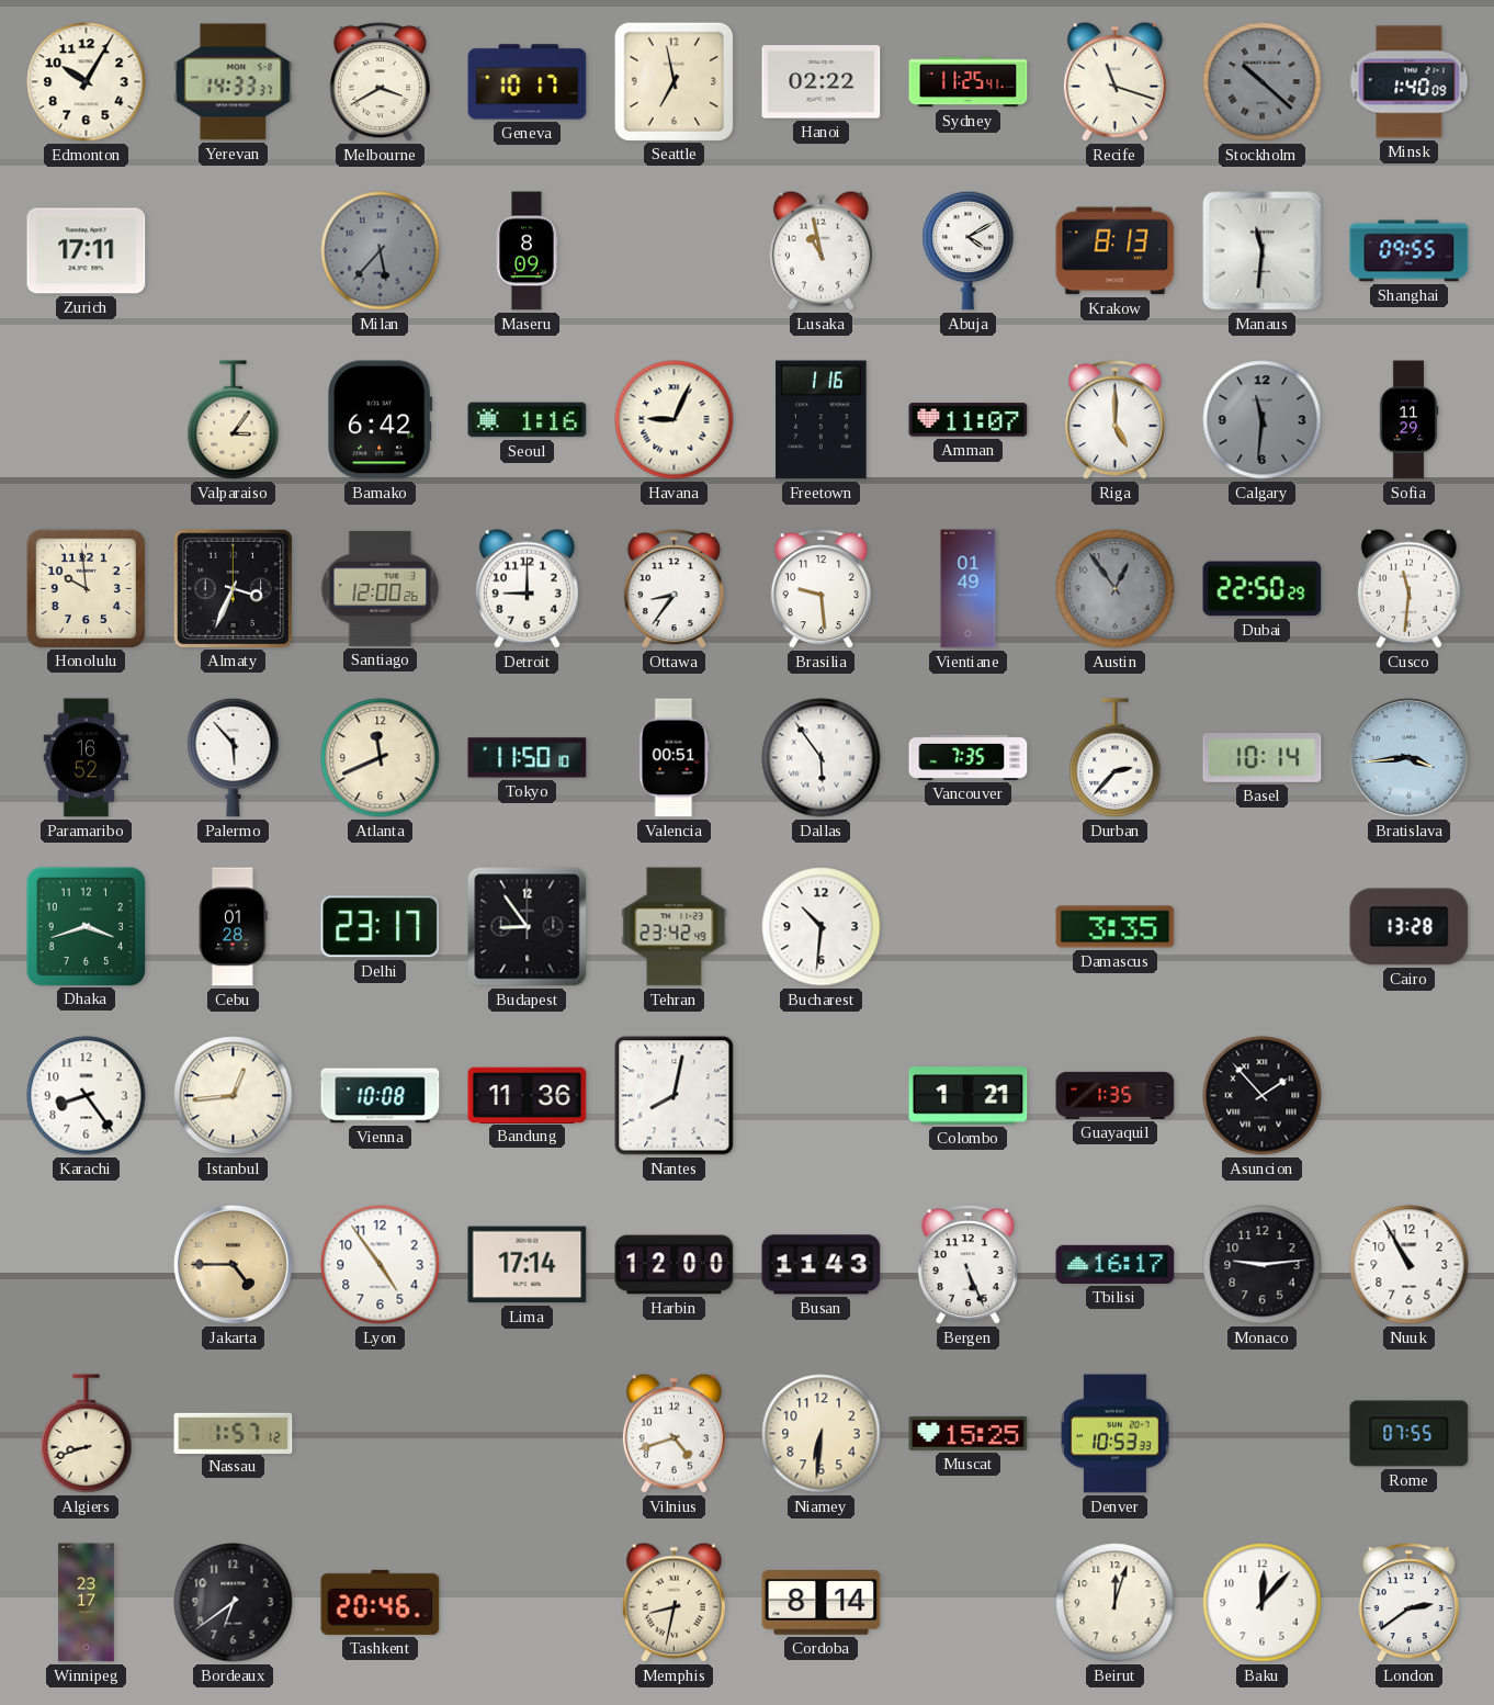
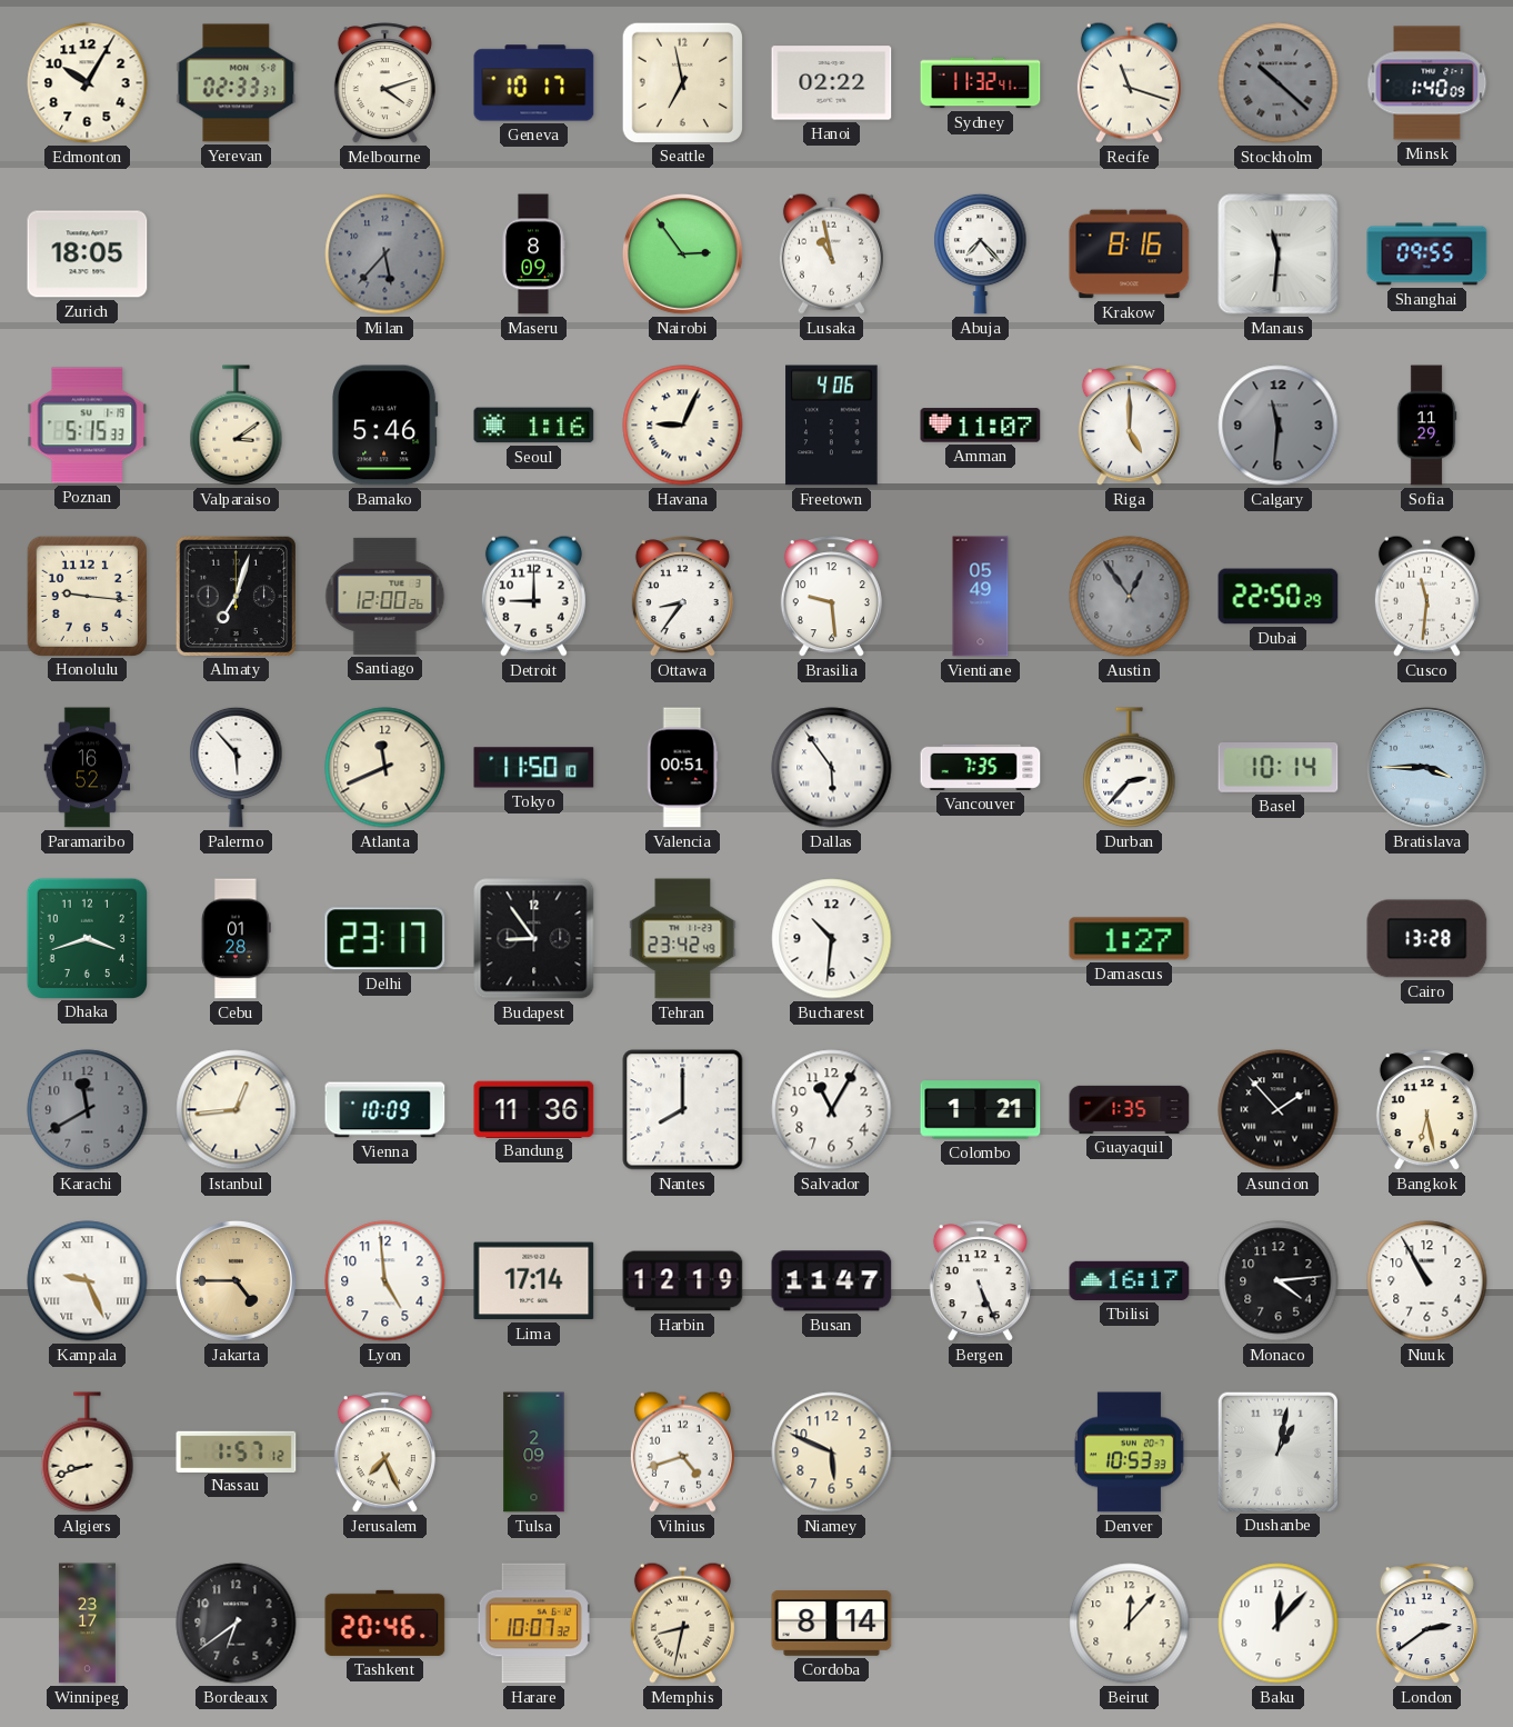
Yerevan: 14:33 -> 02:33
Melbourne: 3:40 -> 4:12
Sydney: 11:25 -> 11:32
Zurich: 17:11 -> 18:05
Nairobi: none -> 2:54
Abuja: 4:10 -> 7:23
Krakow: 8:13 -> 8:16
Poznan: none -> 5:15
Valparaiso: 3:06 -> 3:09
Bamako: 6:42 -> 5:46
Freetown: 1:16 -> 4:06
Honolulu: 9:59 -> 9:16
Almaty: 3:34 -> 7:03
Vientiane: 01:49 -> 05:49
Bratislava: 3:44 -> 3:45
Damascus: 3:35 -> 1:27
Karachi: 8:24 -> 11:40
Karachi dial: white -> grey
Vienna: 10:08 -> 10:09
Nantes: 8:02 -> 8:00
Salvador: none -> 11:05
Bangkok: none -> 6:28
Kampala: none -> 9:26
Lyon: 4:54 -> 4:59
Harbin: 12:00 -> 12:19
Busan: 11:43 -> 11:47
Monaco: 9:14 -> 4:14
Jerusalem: none -> 7:26
Tulsa: none -> 2:09
Niamey: 6:31 -> 5:49
Muscat: 15:25 -> none
Dushanbe: none -> 1:02
Rome: 07:55 -> none
Harare: none -> 10:07
Beirut: 12:03 -> 12:07
